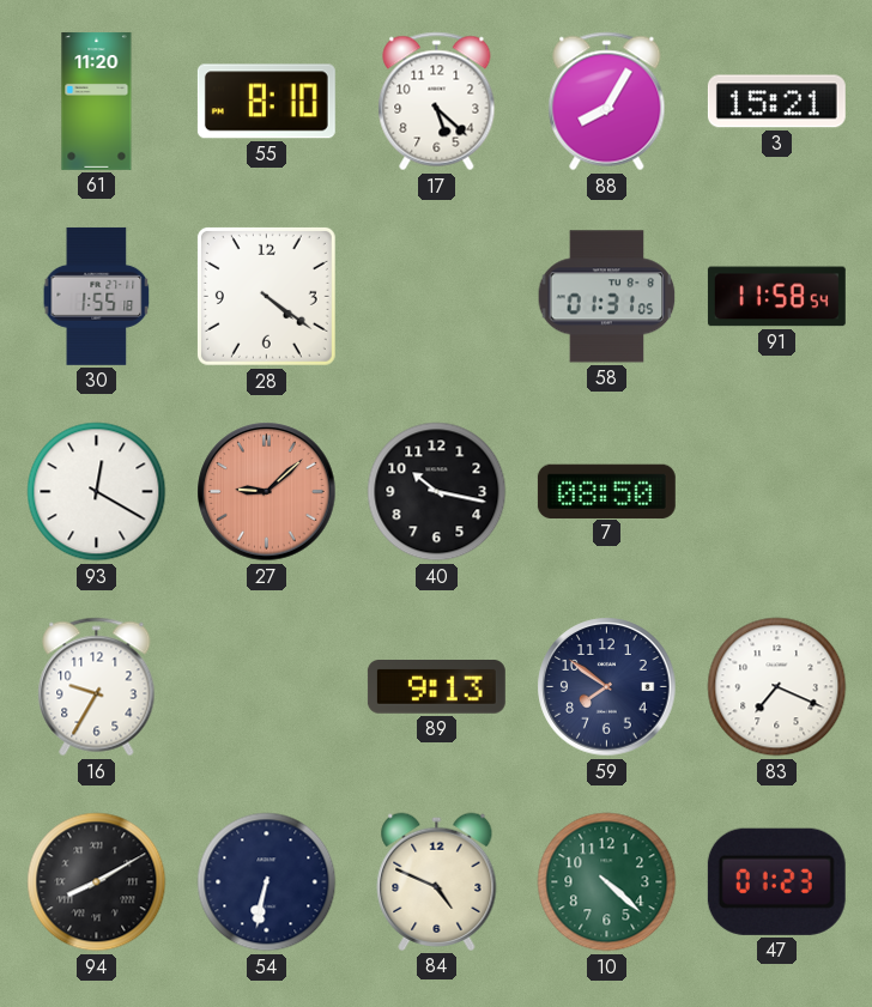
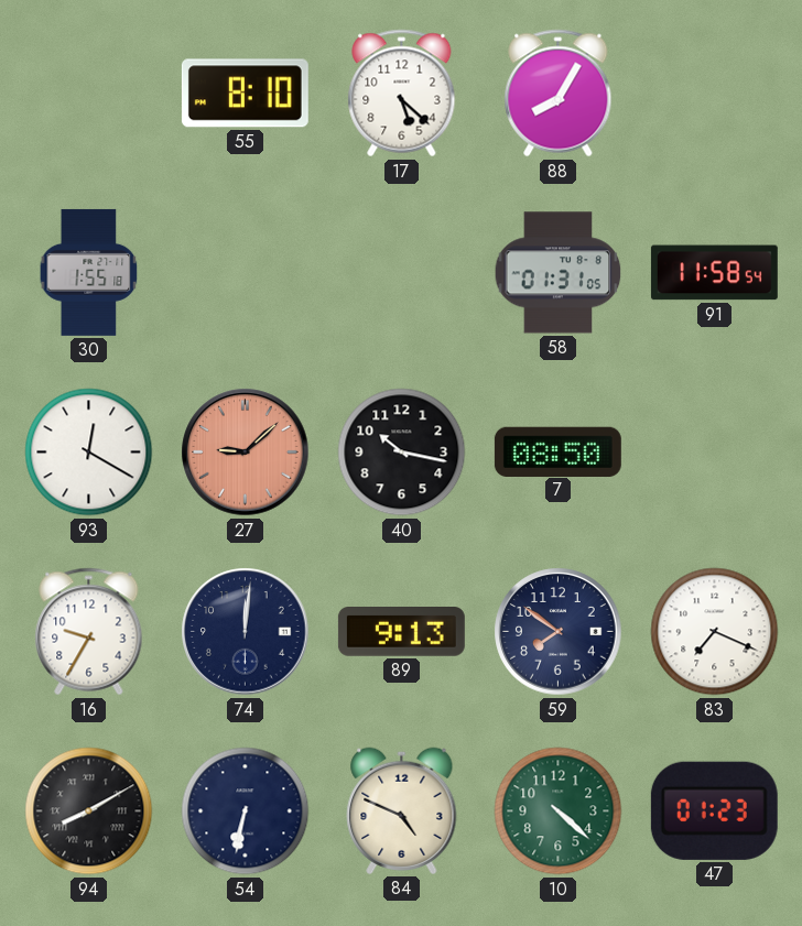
61: 11:20 -> none
3: 15:21 -> none
28: 4:21 -> none
74: none -> 12:01
